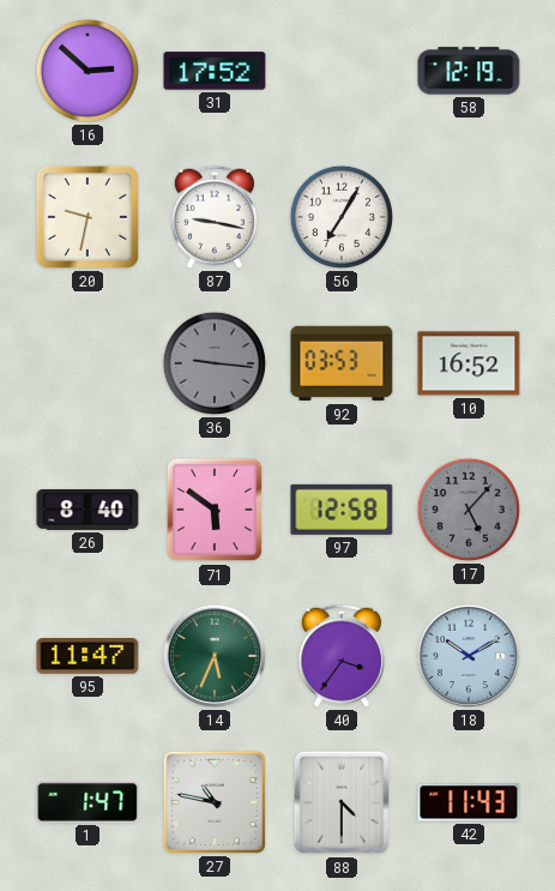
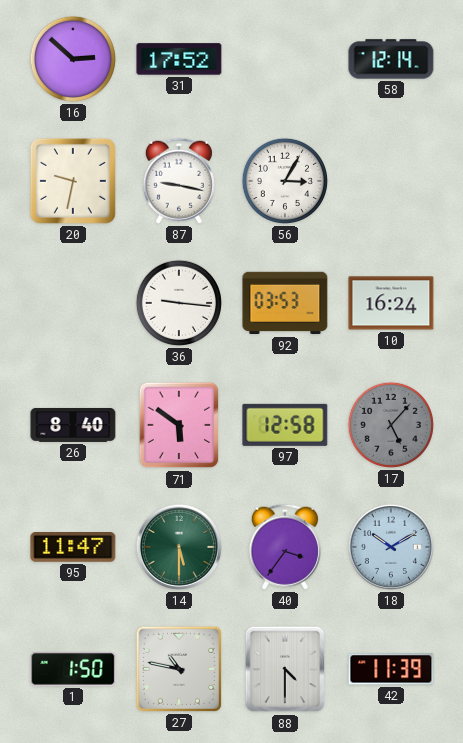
58: 12:19 -> 12:14
56: 7:05 -> 3:05
36 dial: grey -> white
10: 16:52 -> 16:24
14: 5:34 -> 5:30
1: 1:47 -> 1:50
42: 11:43 -> 11:39
